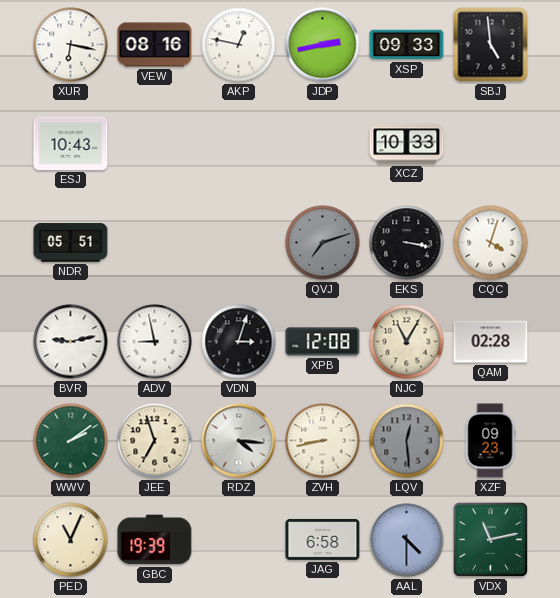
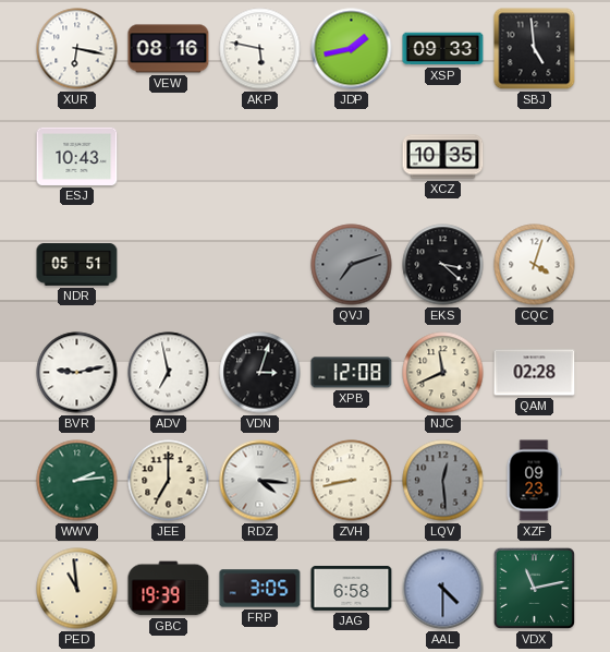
AKP: 12:47 -> 5:47
JDP: 2:43 -> 1:43
XCZ: 10:33 -> 10:35
EKS: 3:17 -> 3:22
ADV: 8:58 -> 6:58
NJC: 11:05 -> 11:41
WWV: 2:09 -> 2:14
JEE: 6:57 -> 7:00
PED: 11:04 -> 10:59
FRP: none -> 3:05
